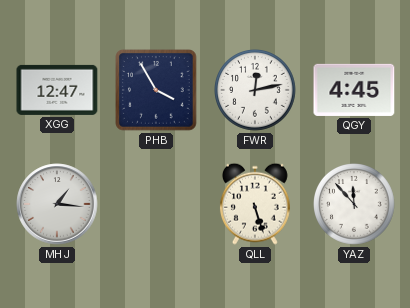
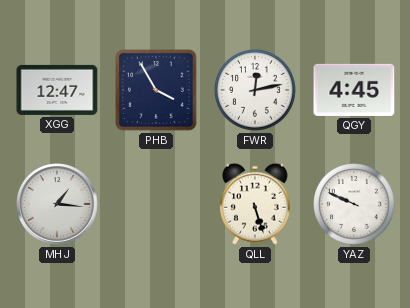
YAZ: 11:53 -> 9:49
